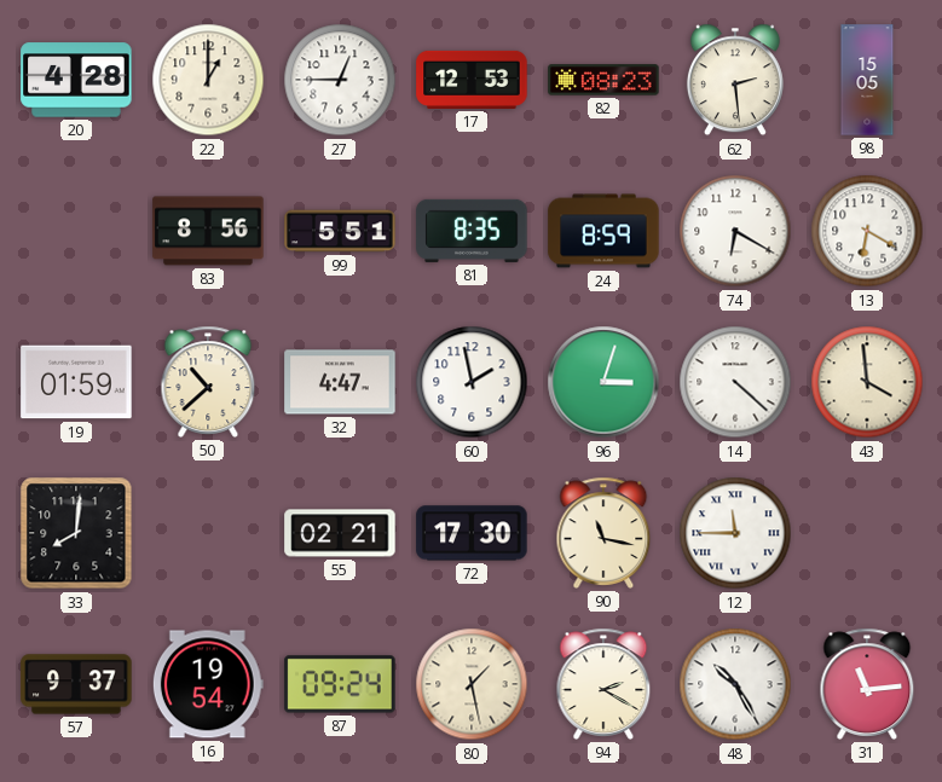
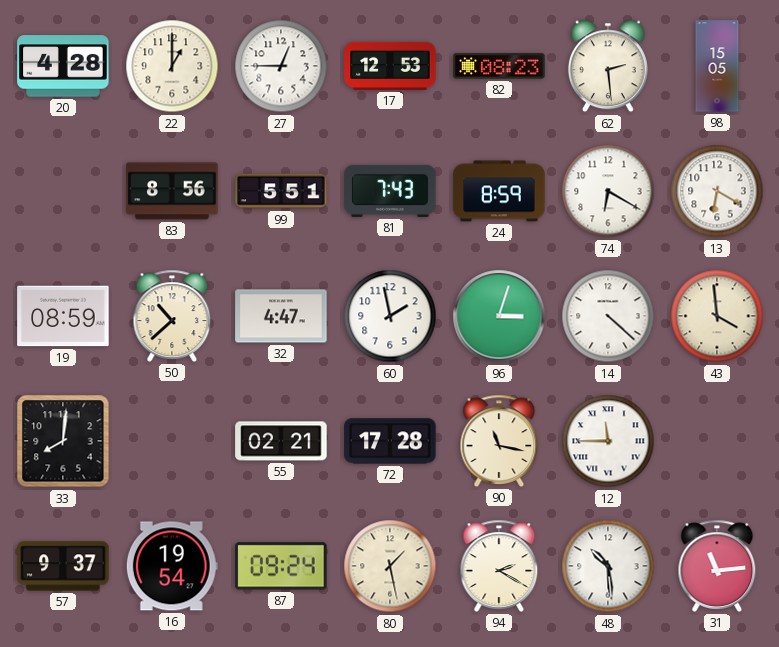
81: 8:35 -> 7:43
19: 01:59 -> 08:59
72: 17:30 -> 17:28
48: 10:25 -> 10:29
